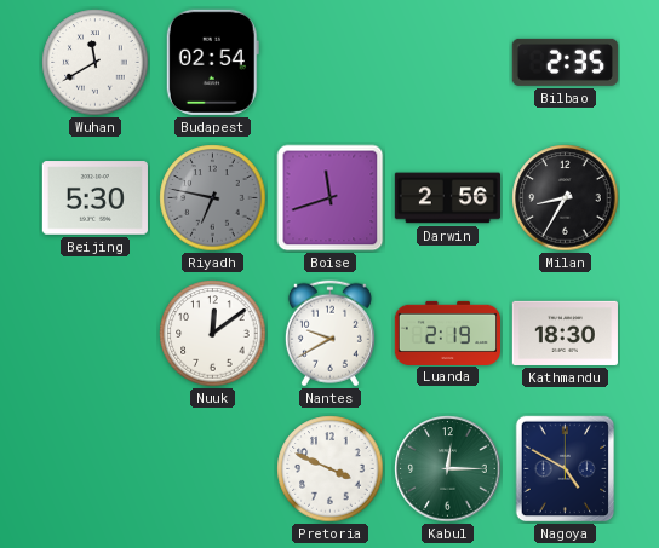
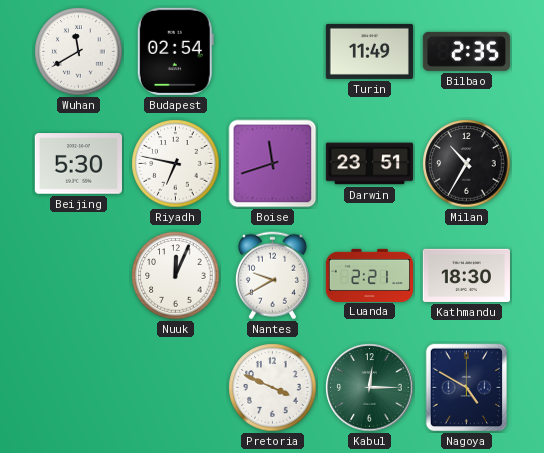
Turin: none -> 11:49
Riyadh dial: grey -> white
Darwin: 2:56 -> 23:51
Milan: 8:35 -> 10:35
Nuuk: 12:09 -> 12:04
Luanda: 2:19 -> 2:21
